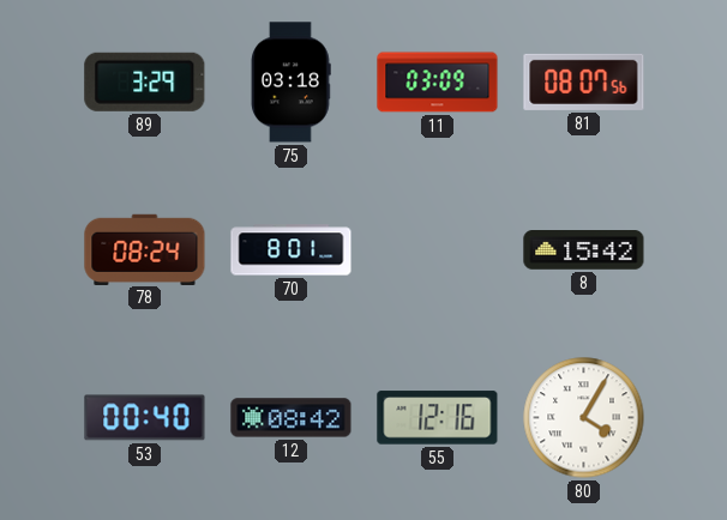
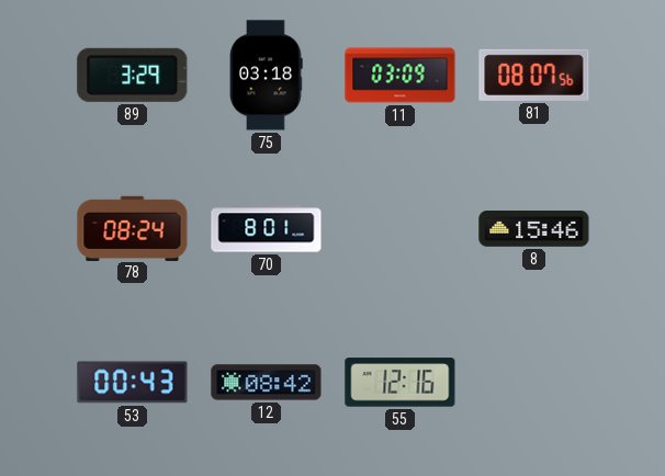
8: 15:42 -> 15:46
53: 00:40 -> 00:43
80: 4:05 -> none
